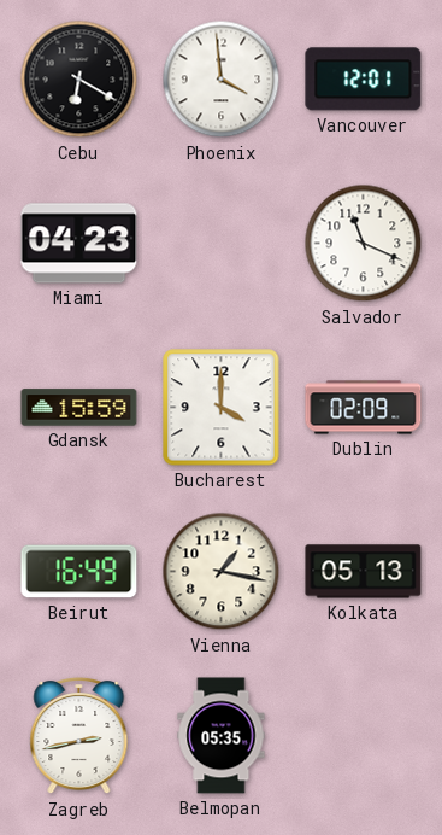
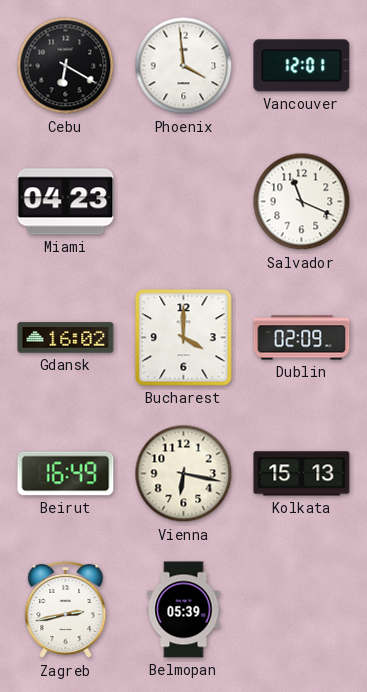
Gdansk: 15:59 -> 16:02
Vienna: 1:17 -> 6:17
Kolkata: 05:13 -> 15:13
Belmopan: 05:35 -> 05:39
